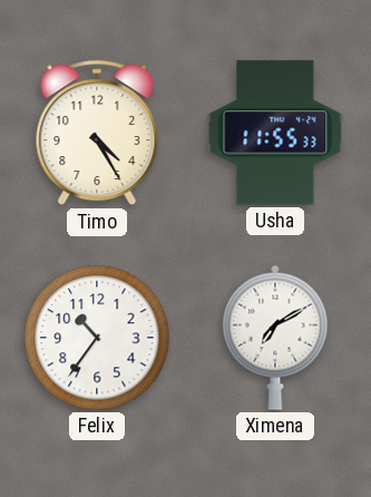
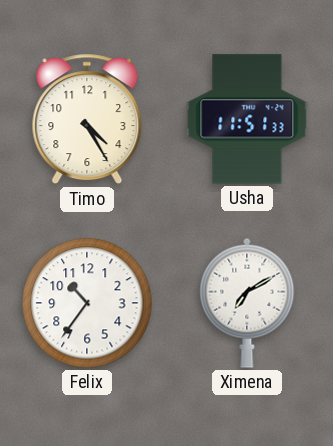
Usha: 11:55 -> 11:51
